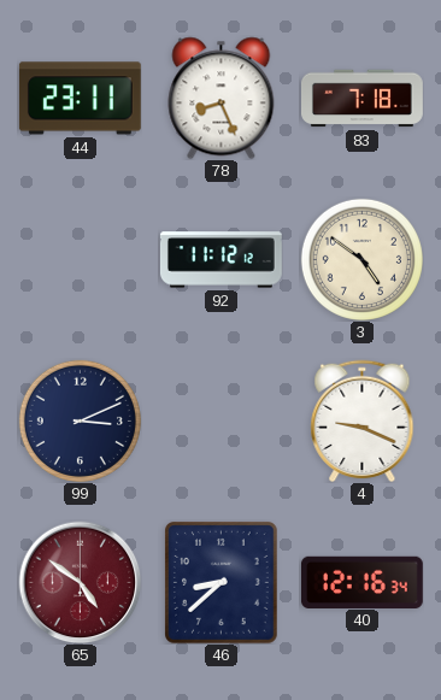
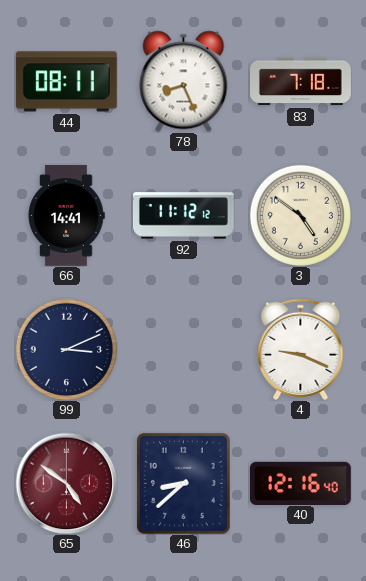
44: 23:11 -> 08:11
66: none -> 14:41
40: 12:16:34 -> 12:16:40
